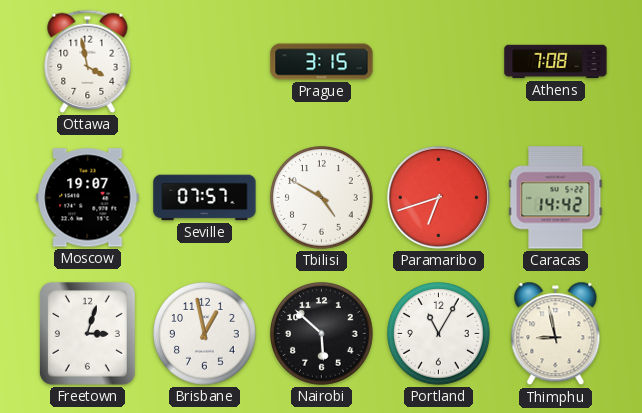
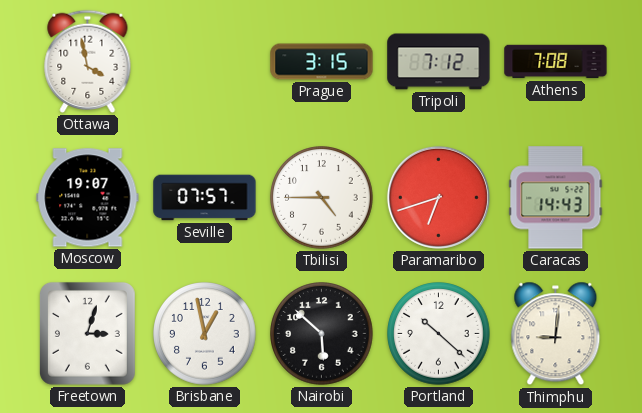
Tripoli: none -> 7:12
Tbilisi: 4:50 -> 4:45
Caracas: 14:42 -> 14:43
Portland: 11:05 -> 10:22
Thimphu: 8:58 -> 9:01
